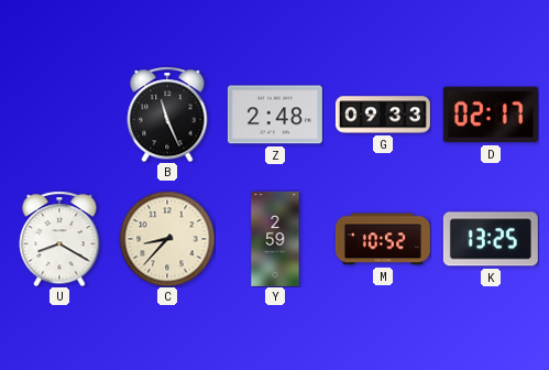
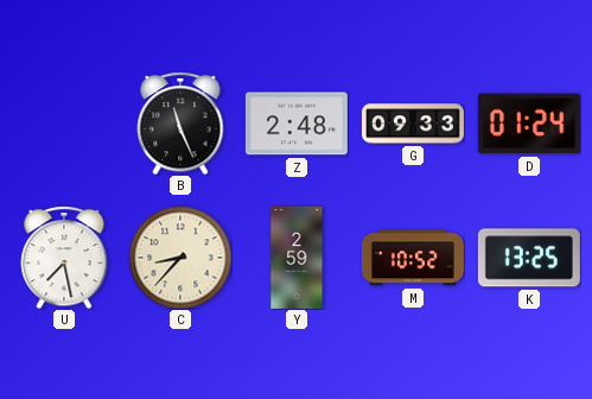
D: 02:17 -> 01:24
U: 8:20 -> 7:28
